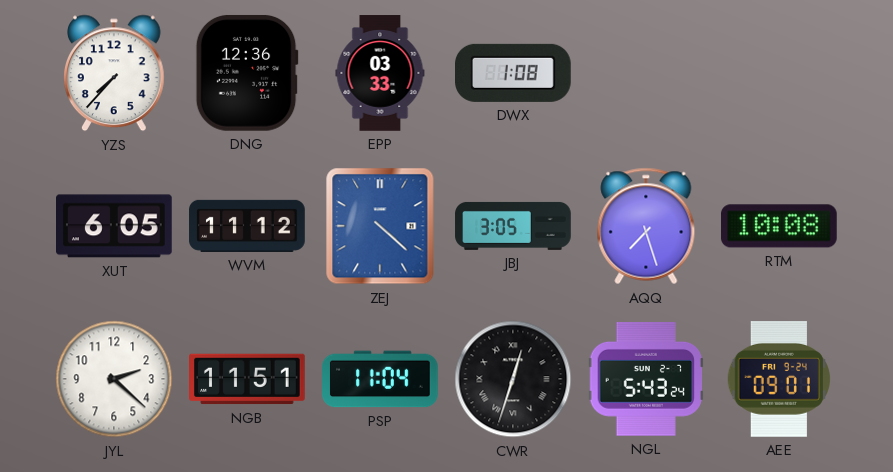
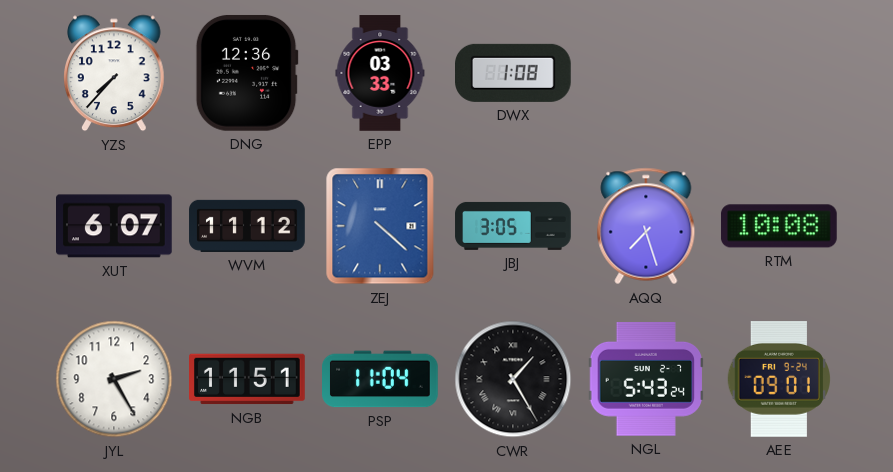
XUT: 6:05 -> 6:07
JYL: 2:22 -> 2:25
CWR: 12:33 -> 1:25
